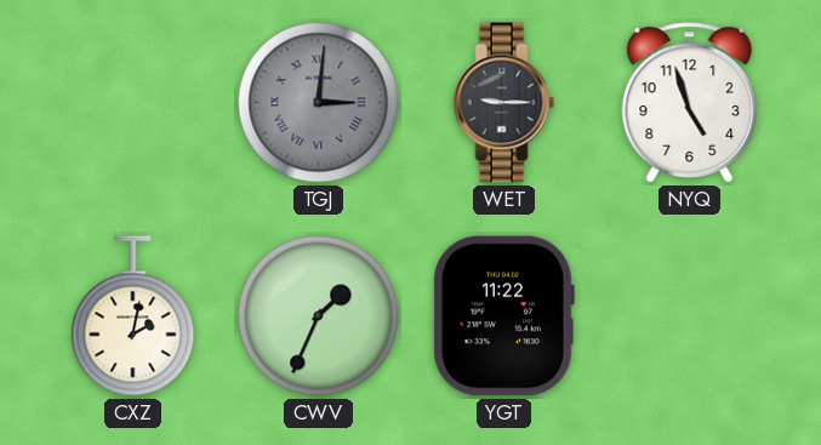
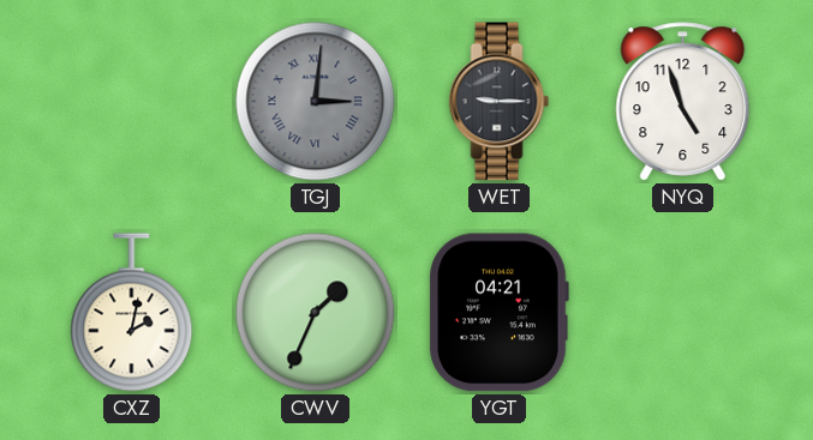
YGT: 11:22 -> 04:21
